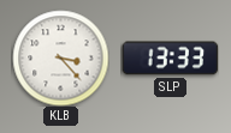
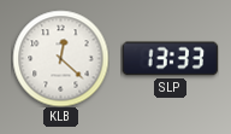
KLB: 3:23 -> 12:22
